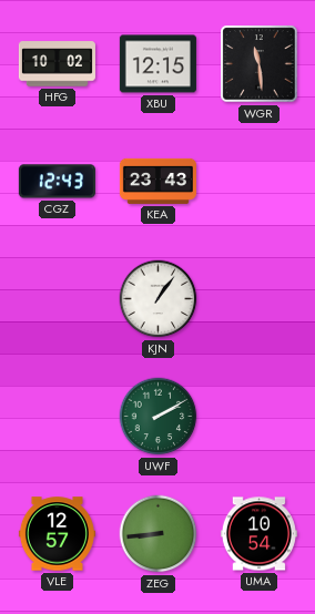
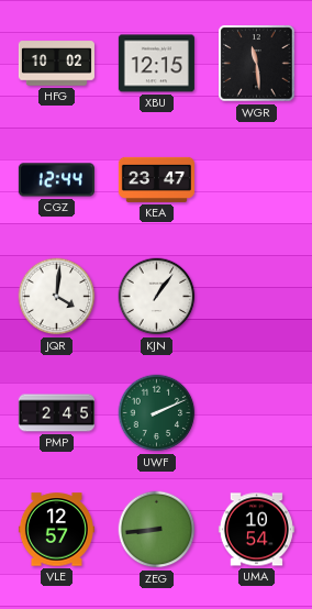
CGZ: 12:43 -> 12:44
KEA: 23:43 -> 23:47
JQR: none -> 4:01
PMP: none -> 2:45
UWF: 2:10 -> 2:11
